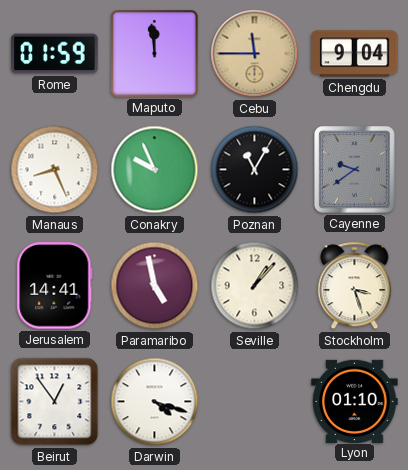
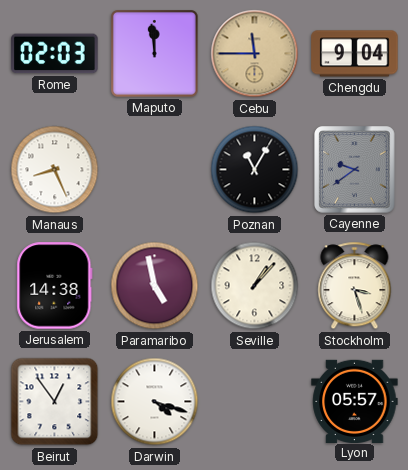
Rome: 01:59 -> 02:03
Conakry: 9:56 -> none
Jerusalem: 14:41 -> 14:38
Lyon: 01:10 -> 05:57
